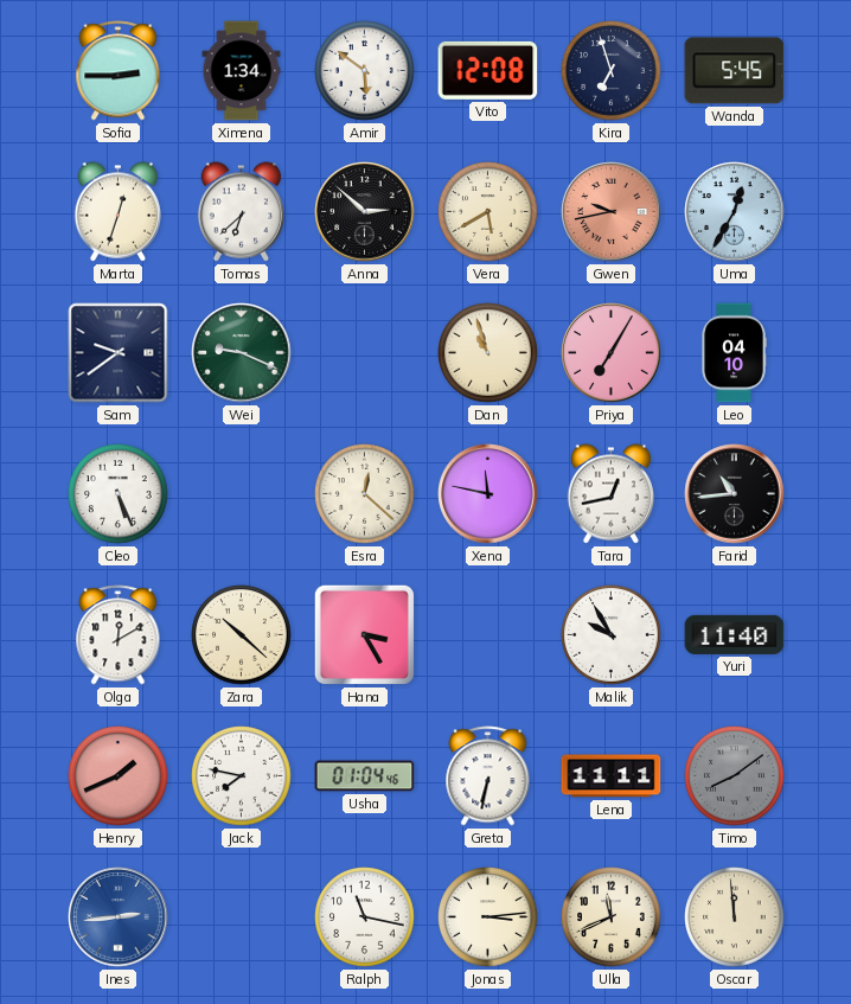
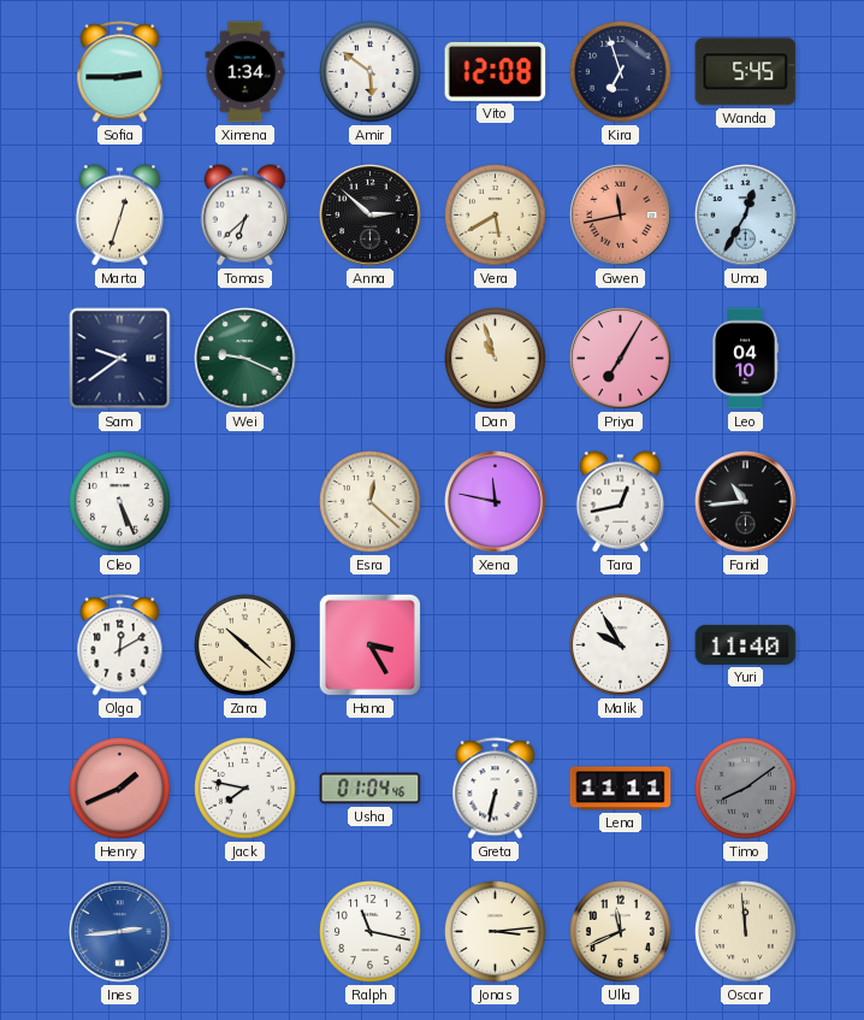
Gwen: 9:43 -> 11:43
